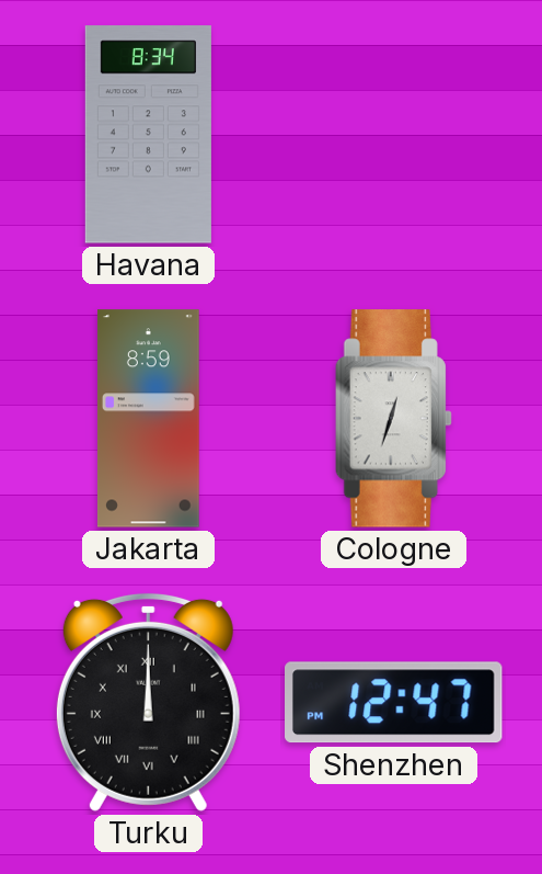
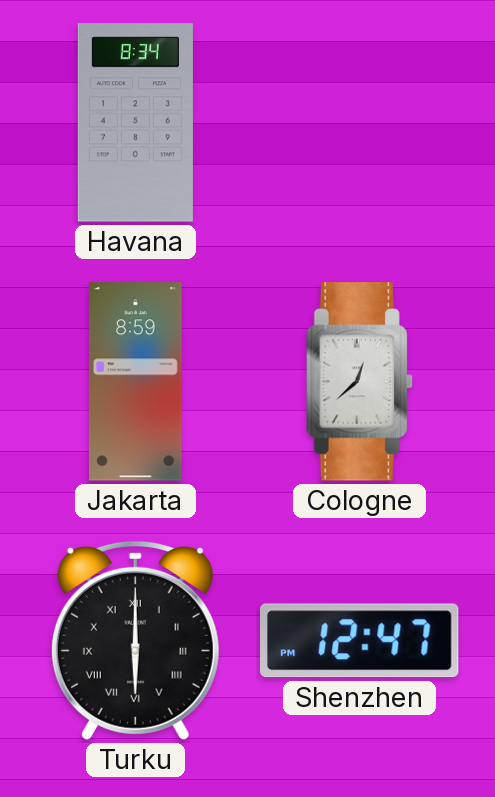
Cologne: 12:33 -> 12:38
Turku: 12:00 -> 6:00
